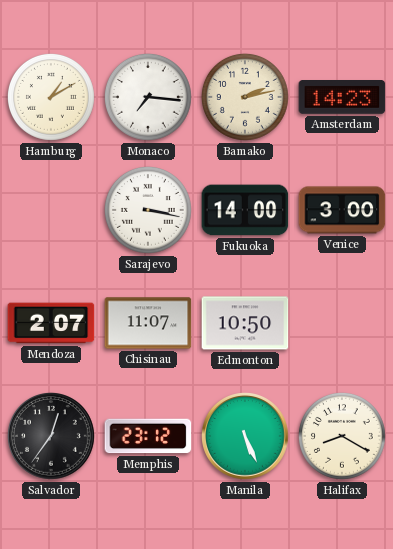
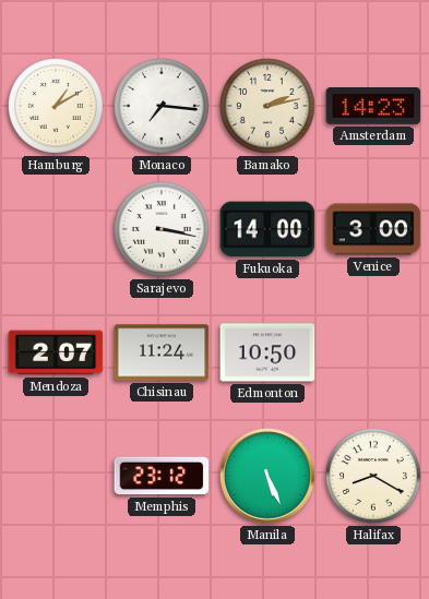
Chisinau: 11:07 -> 11:24
Salvador: 12:36 -> none
